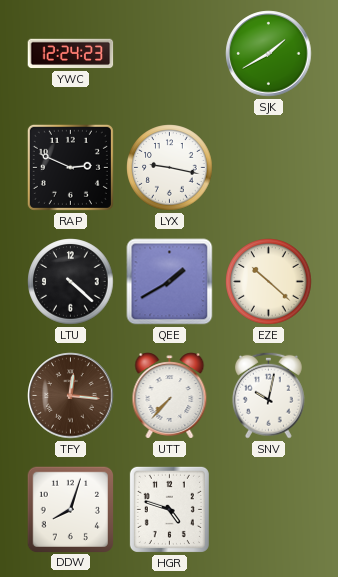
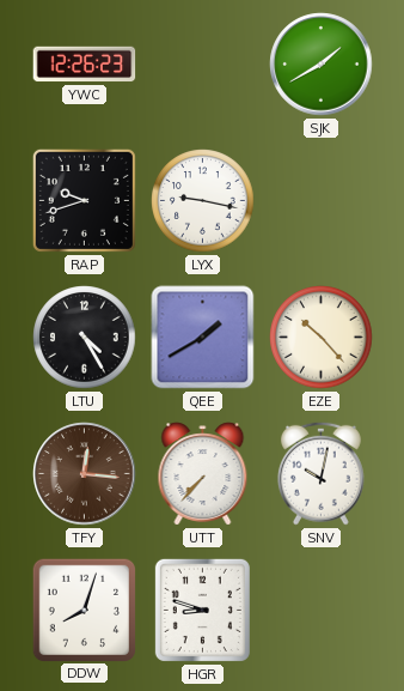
YWC: 12:24 -> 12:26
RAP: 2:49 -> 9:42
LTU: 4:22 -> 4:25
EZE: 10:22 -> 10:23
HGR: 4:48 -> 8:48
